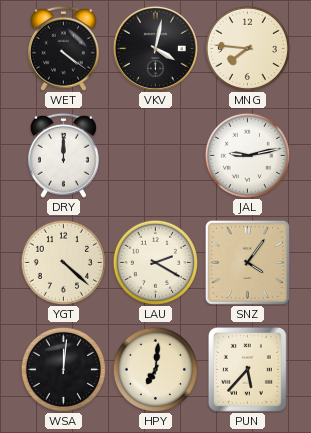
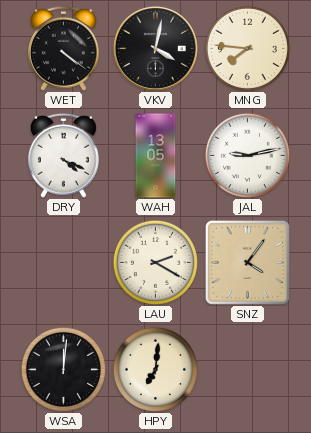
DRY: 12:00 -> 4:19
WAH: none -> 13:05
YGT: 4:22 -> none
PUN: 5:37 -> none
